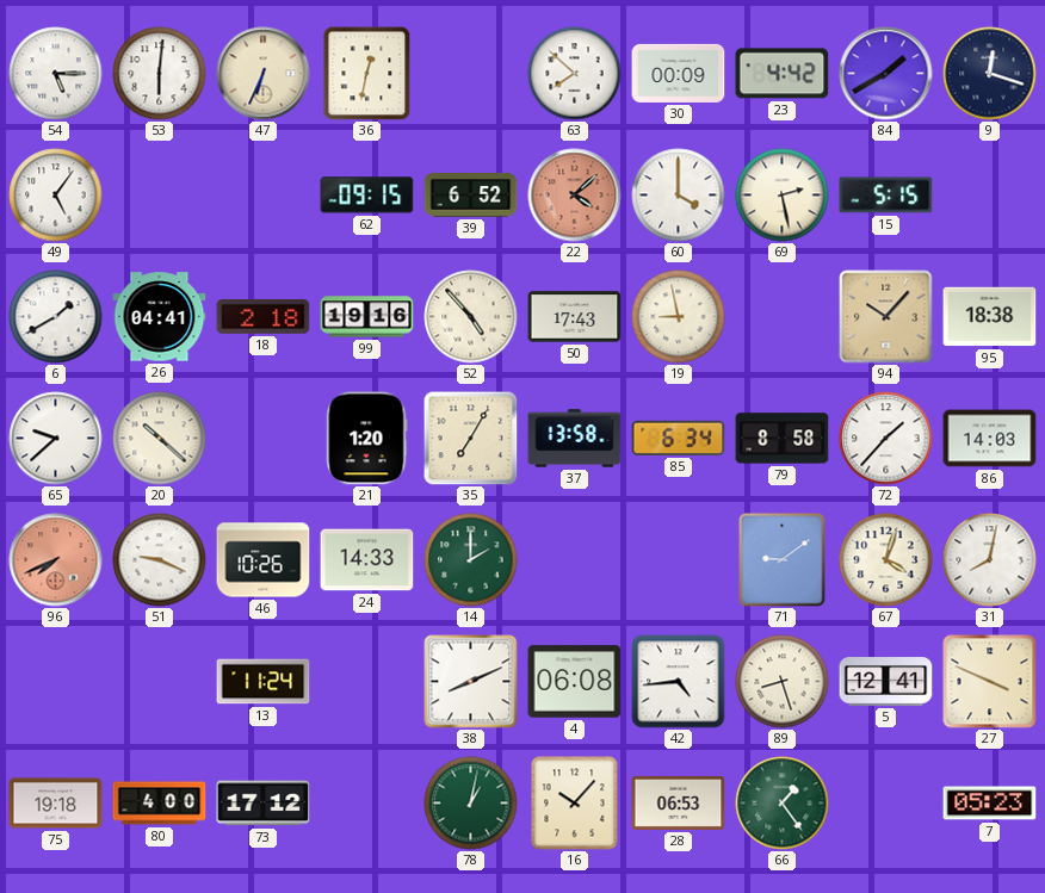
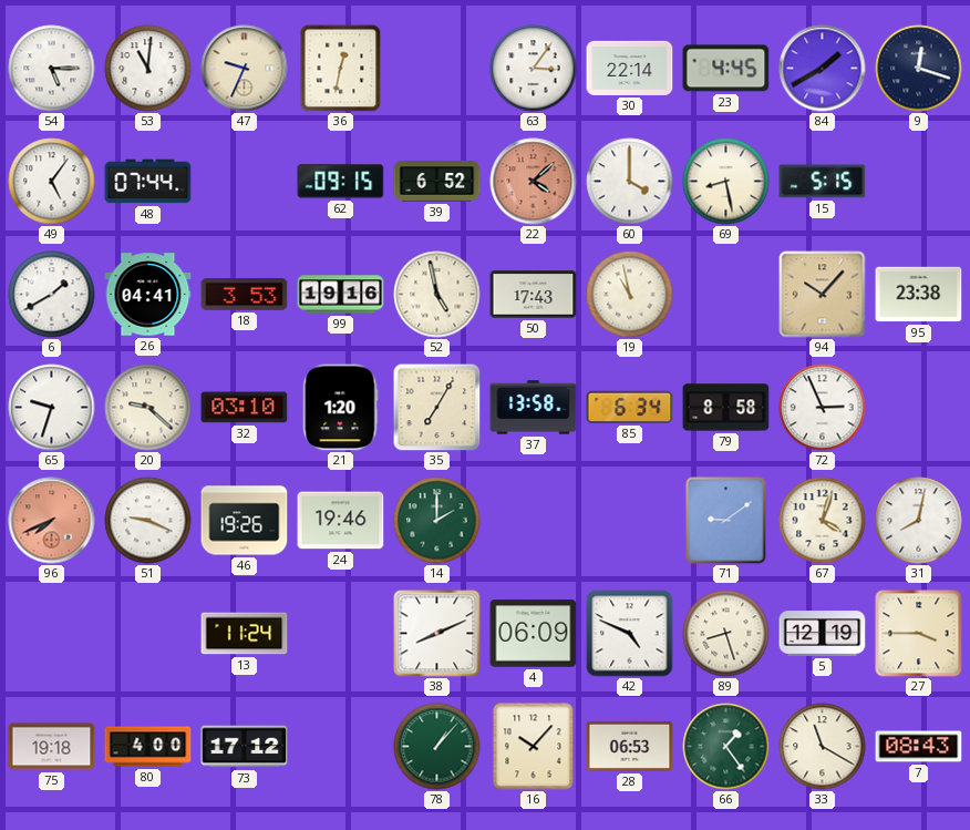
53: 6:01 -> 11:01
47: 6:34 -> 9:34
63: 7:52 -> 3:06
30: 00:09 -> 22:14
23: 4:42 -> 4:45
48: none -> 07:44
69: 2:28 -> 8:28
18: 2:18 -> 3:53
52: 4:53 -> 4:58
19: 8:58 -> 10:58
95: 18:38 -> 23:38
65: 9:38 -> 9:33
20: 10:22 -> 9:22
32: none -> 03:10
72: 1:37 -> 2:56
86: 14:03 -> none
46: 10:26 -> 19:26
24: 14:33 -> 19:46
4: 06:08 -> 06:09
42: 4:44 -> 4:49
5: 12:41 -> 12:19
27: 3:49 -> 3:45
78: 1:02 -> 1:07
33: none -> 11:20
7: 05:23 -> 08:43
